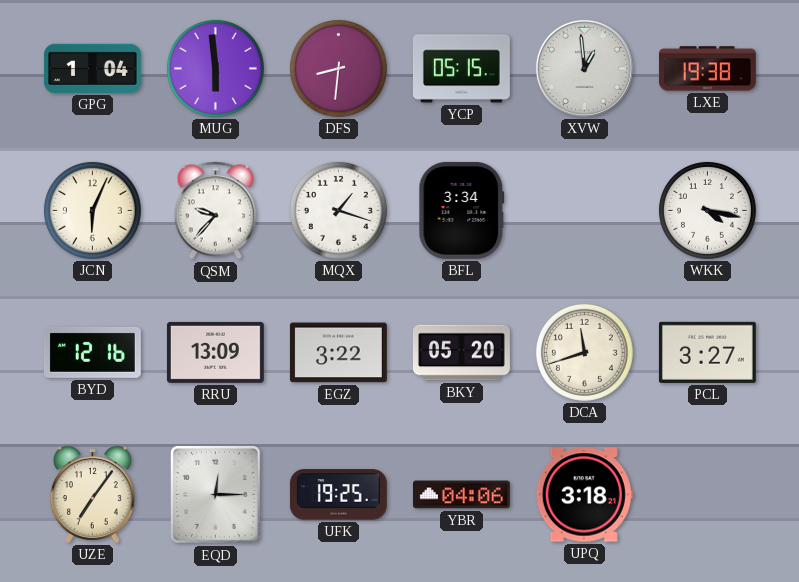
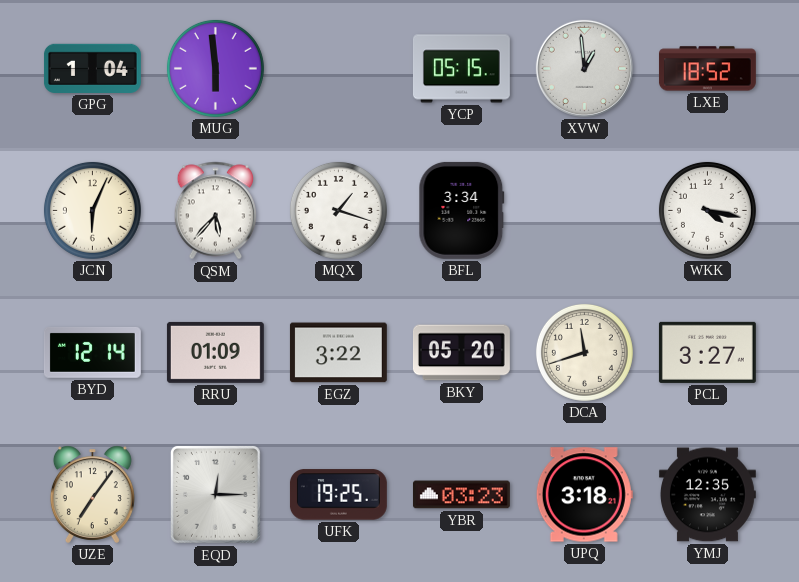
DFS: 8:31 -> none
LXE: 19:38 -> 18:52
QSM: 9:37 -> 5:37
BYD: 12:16 -> 12:14
RRU: 13:09 -> 01:09
YBR: 04:06 -> 03:23
YMJ: none -> 12:35
